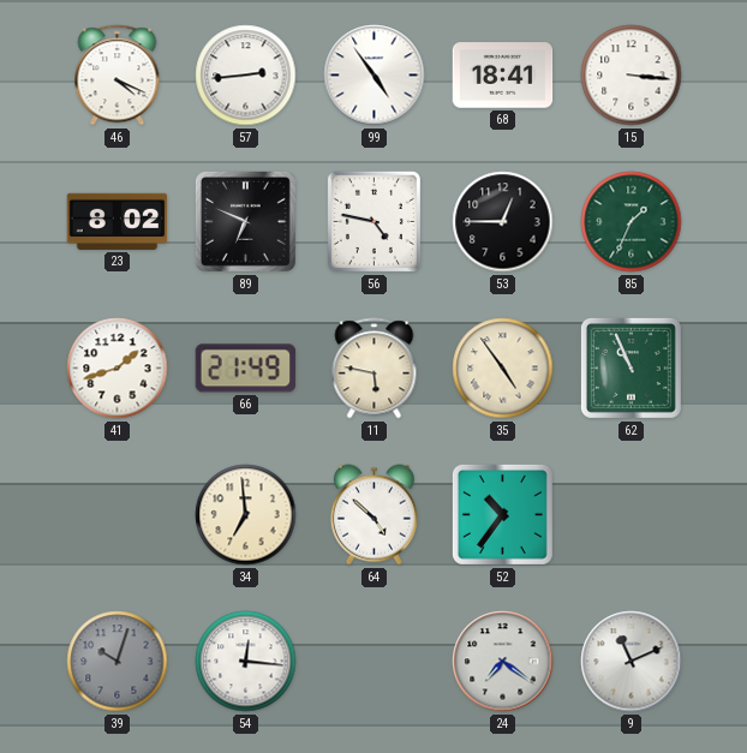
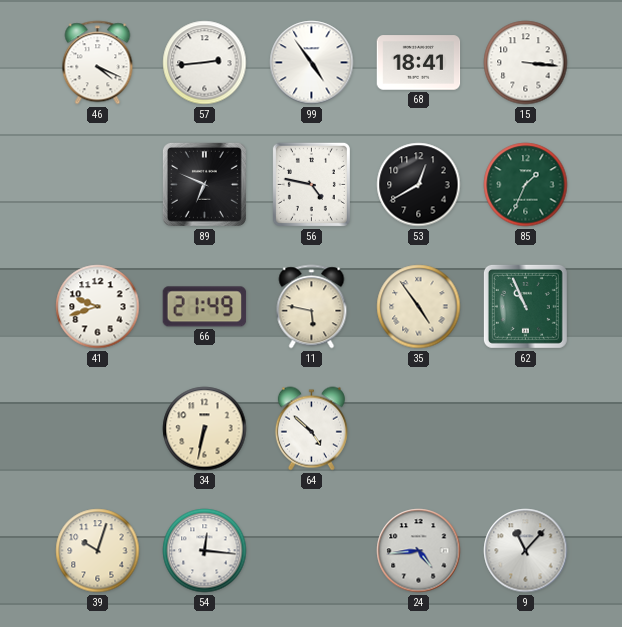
23: 8:02 -> none
53: 12:45 -> 12:40
41: 1:42 -> 9:42
34: 6:59 -> 6:32
52: 10:36 -> none
39 dial: grey -> cream
24: 7:21 -> 4:44
9: 11:11 -> 11:07
